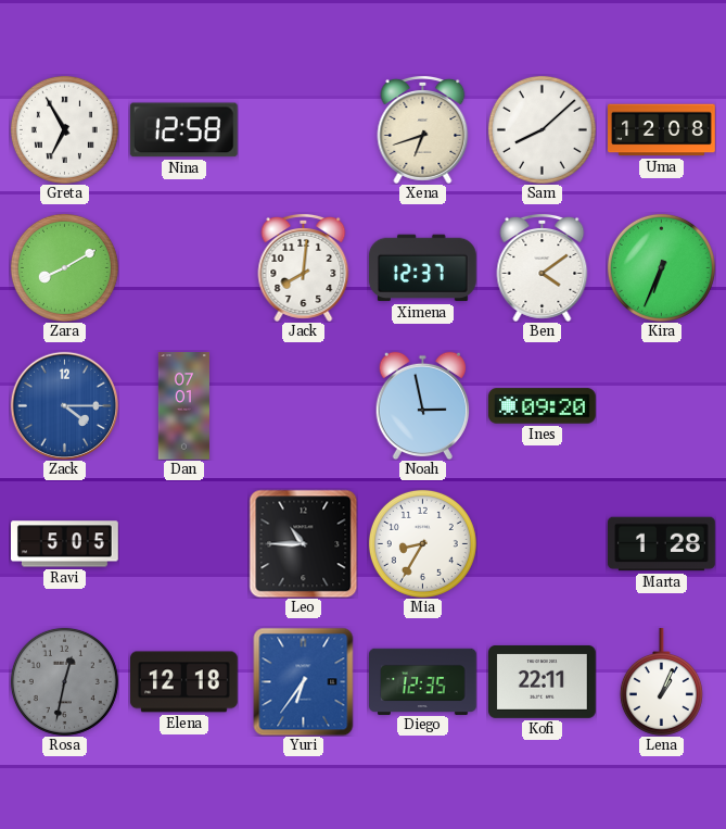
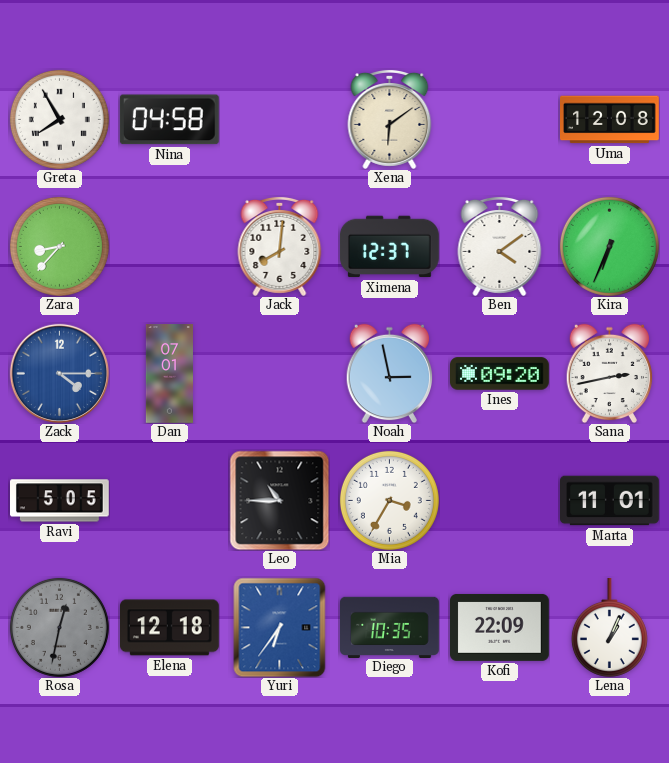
Greta: 6:55 -> 7:55
Nina: 12:58 -> 04:58
Xena: 6:42 -> 6:09
Sam: 8:08 -> none
Zara: 8:10 -> 8:37
Sana: none -> 2:43
Mia: 8:35 -> 3:35
Marta: 1:28 -> 11:01
Diego: 12:35 -> 10:35
Kofi: 22:11 -> 22:09
